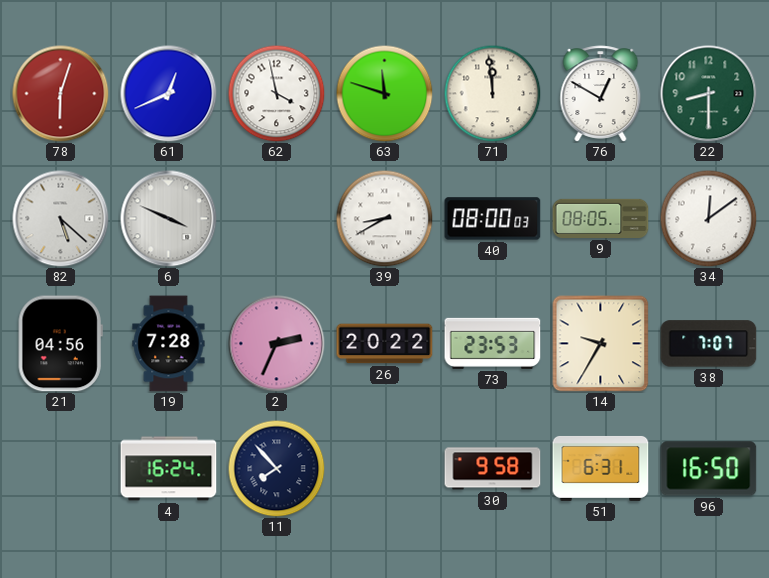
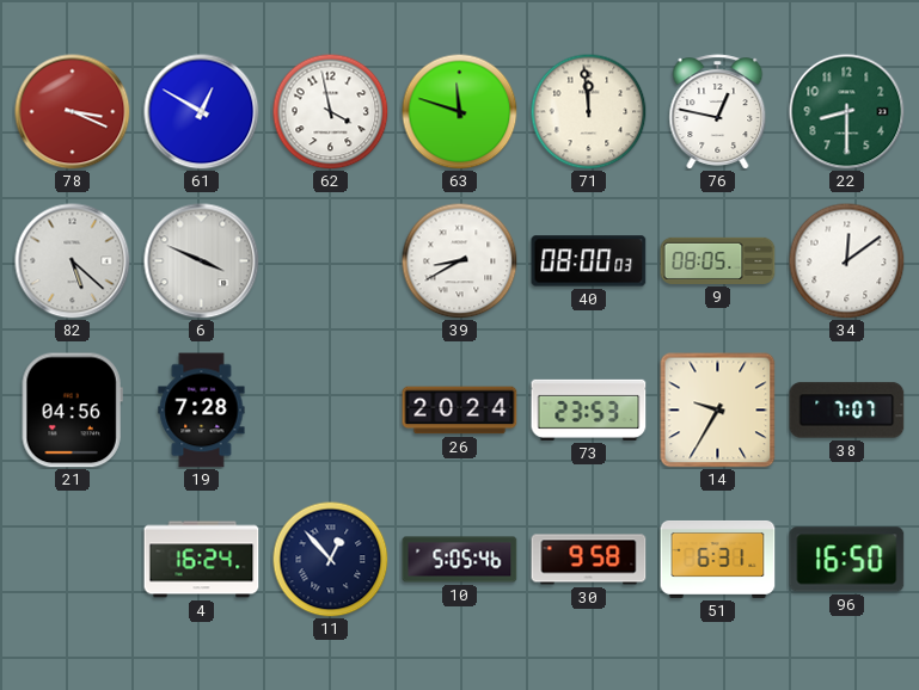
78: 6:03 -> 3:19
61: 12:41 -> 12:50
76: 12:50 -> 12:47
2: 2:34 -> none
26: 20:22 -> 20:24
11: 7:53 -> 12:53
10: none -> 5:05
